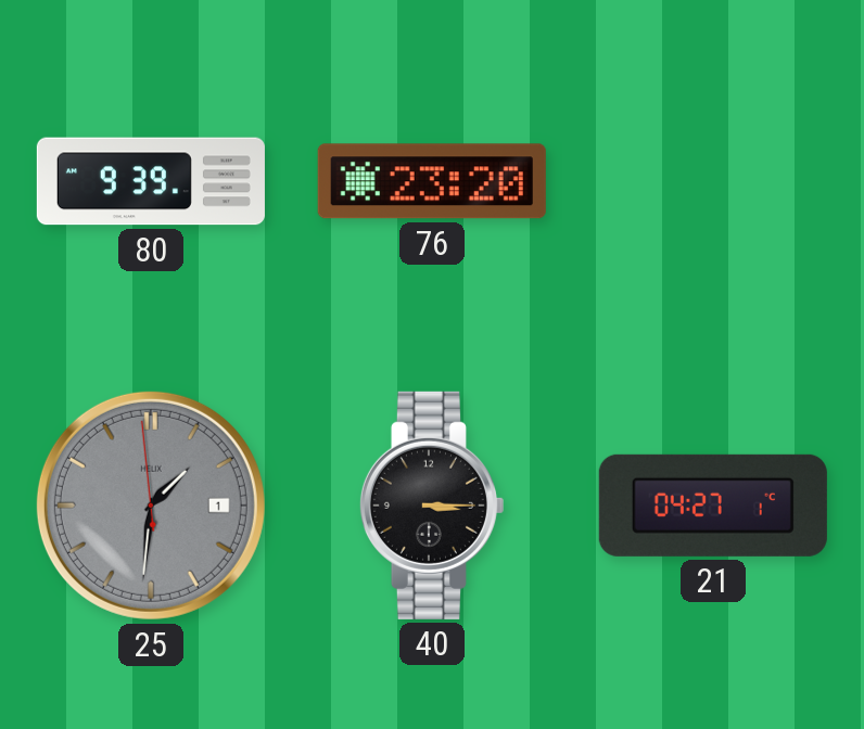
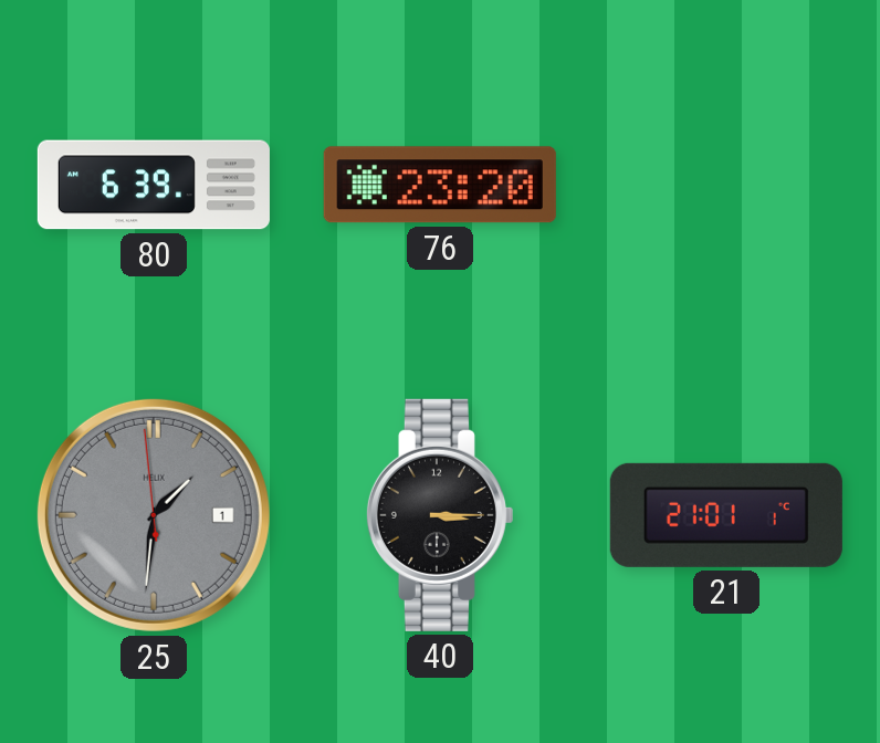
80: 9:39 -> 6:39
21: 04:27 -> 21:01
